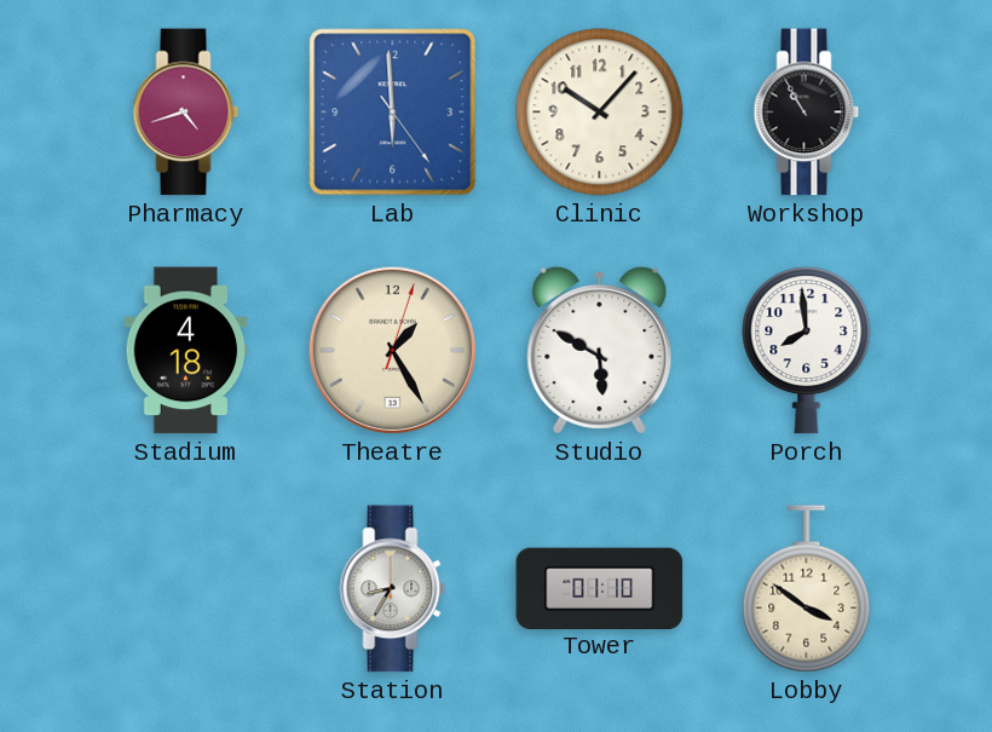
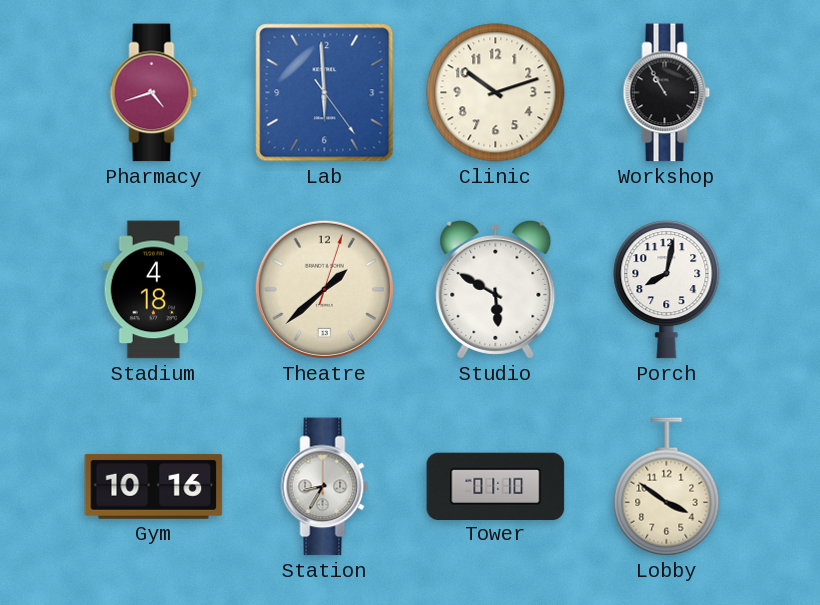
Clinic: 10:07 -> 10:12
Theatre: 1:25 -> 1:38
Porch: 7:59 -> 8:02
Gym: none -> 10:16
